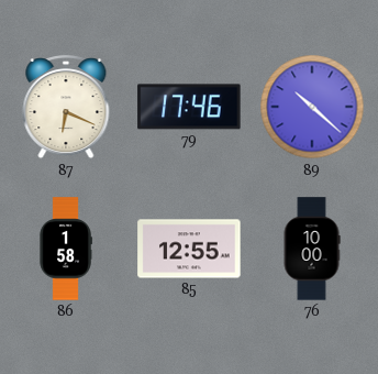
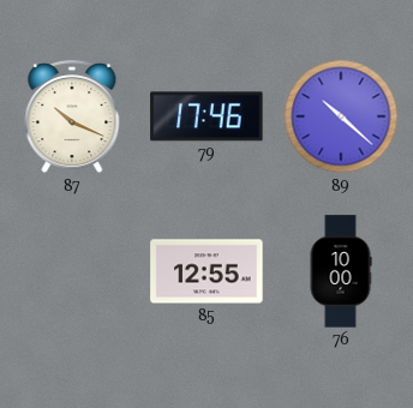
87: 6:19 -> 10:19
86: 1:58 -> none
